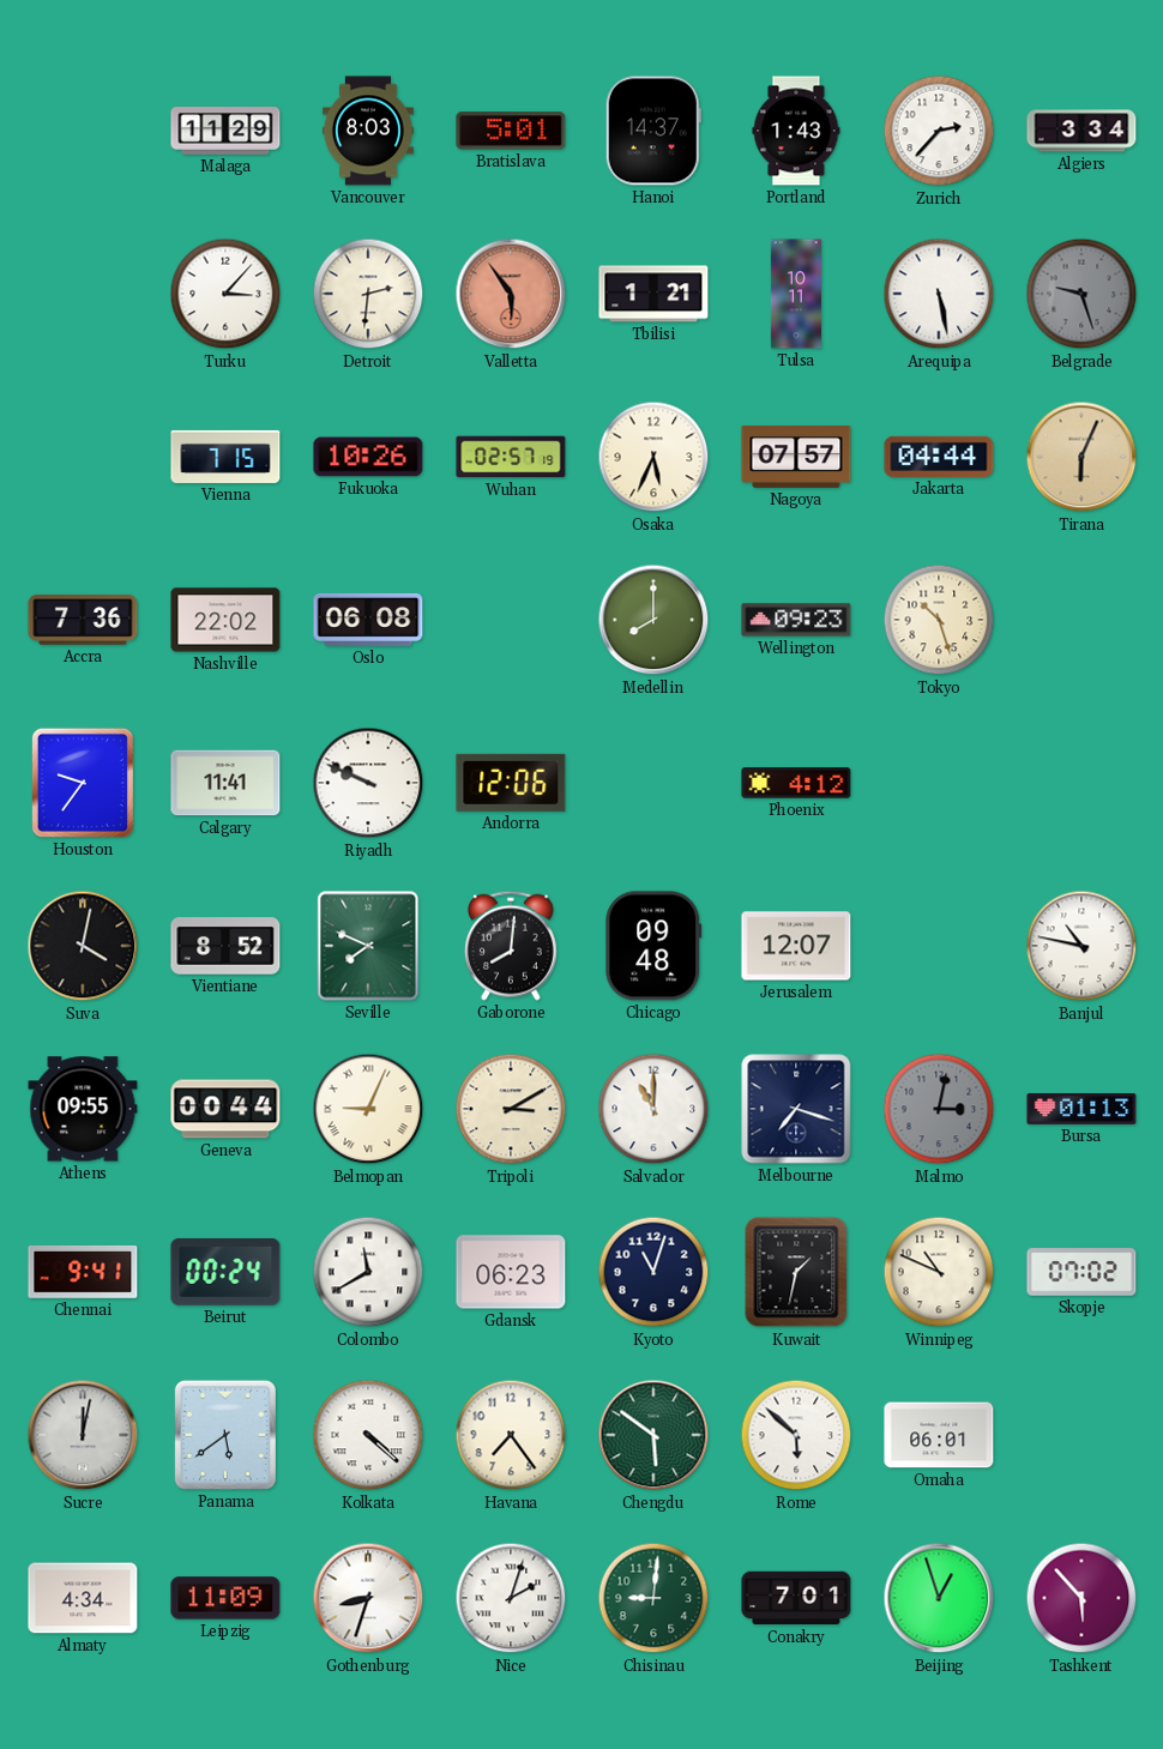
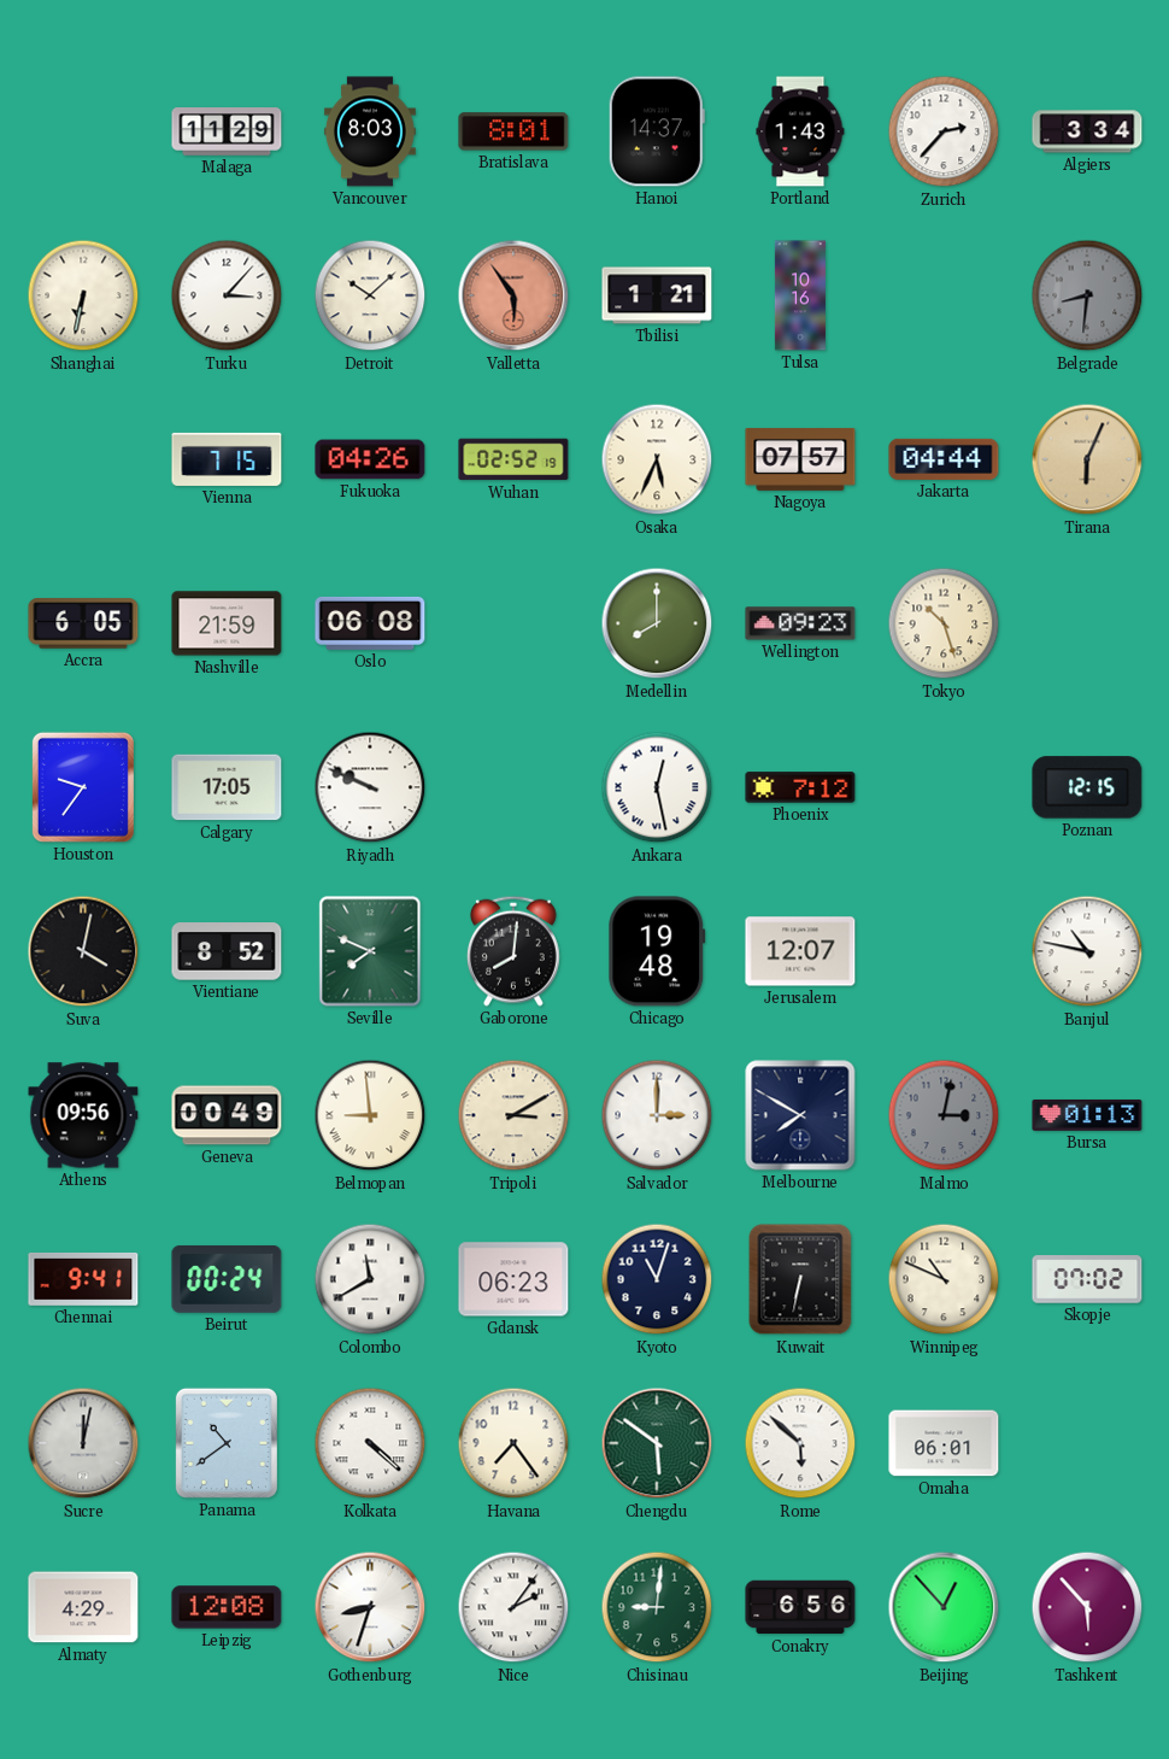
Bratislava: 5:01 -> 8:01
Shanghai: none -> 6:32
Detroit: 2:31 -> 10:08
Tulsa: 10:11 -> 10:16
Arequipa: 5:28 -> none
Belgrade: 9:27 -> 8:31
Fukuoka: 10:26 -> 04:26
Wuhan: 02:57 -> 02:52
Accra: 7:36 -> 6:05
Nashville: 22:02 -> 21:59
Calgary: 11:41 -> 17:05
Andorra: 12:06 -> none
Ankara: none -> 12:28
Phoenix: 4:12 -> 7:12
Poznan: none -> 12:15
Chicago: 09:48 -> 19:48
Athens: 09:55 -> 09:56
Geneva: 00:44 -> 00:49
Belmopan: 9:04 -> 8:59
Salvador: 11:00 -> 3:00
Melbourne: 7:18 -> 7:50
Kuwait: 1:32 -> 6:32
Panama: 5:39 -> 10:39
Almaty: 4:34 -> 4:29
Leipzig: 11:09 -> 12:08
Nice: 2:03 -> 2:06
Conakry: 7:01 -> 6:56
Beijing: 12:57 -> 12:53
